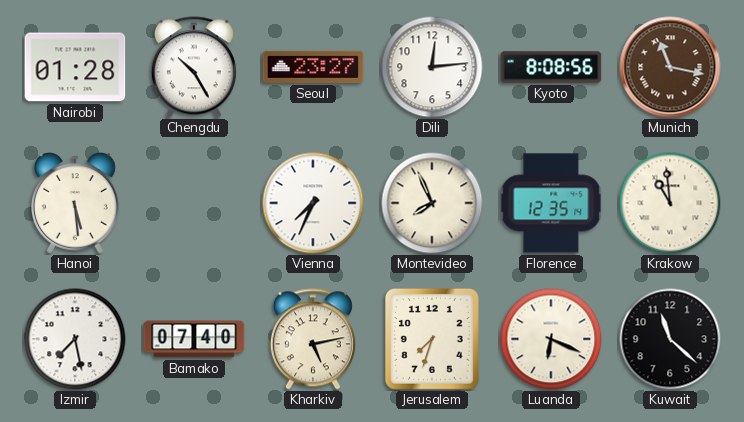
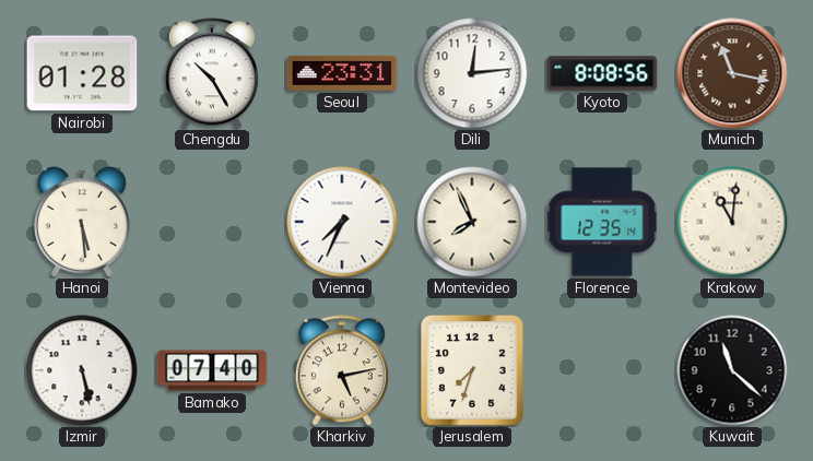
Seoul: 23:27 -> 23:31
Krakow: 10:59 -> 11:01
Izmir: 7:28 -> 5:28
Luanda: 6:19 -> none
